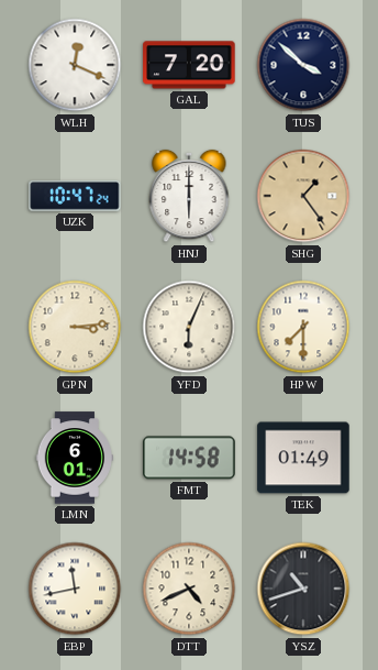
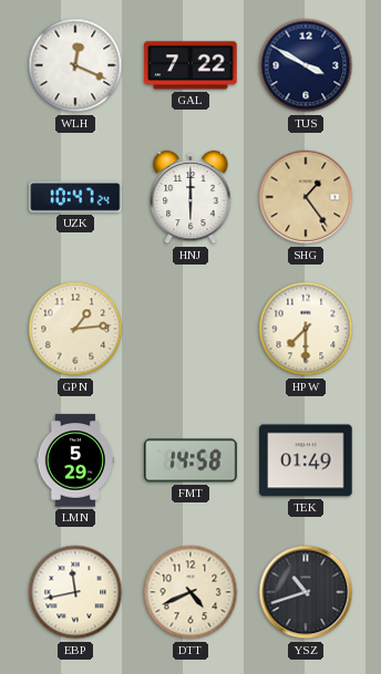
GAL: 7:20 -> 7:22
TUS: 3:52 -> 3:50
GPN: 3:14 -> 1:14
YFD: 6:04 -> none
LMN: 6:01 -> 5:29
